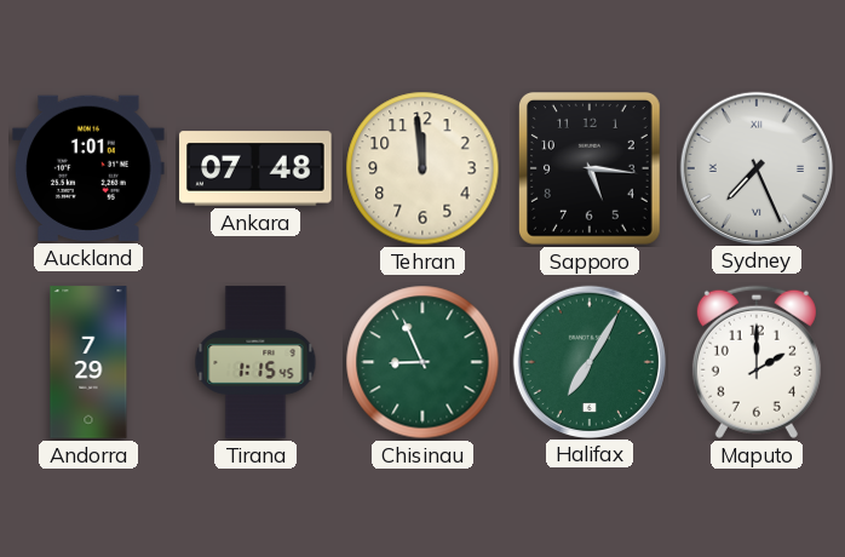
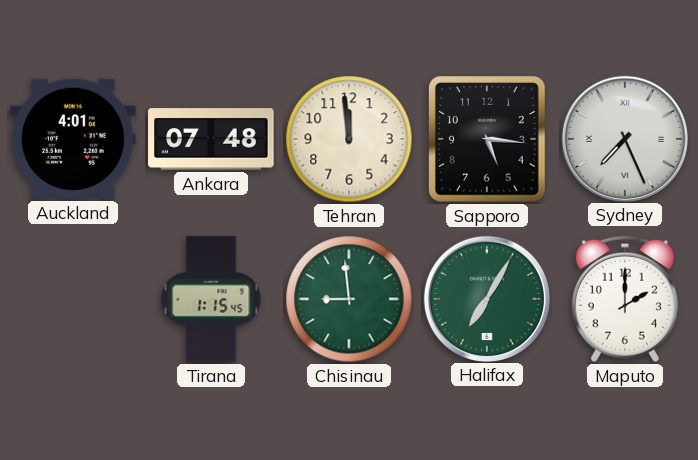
Auckland: 1:01 -> 4:01
Andorra: 7:29 -> none
Chisinau: 8:56 -> 8:59
